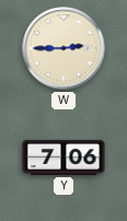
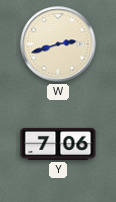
W: 2:45 -> 2:42
